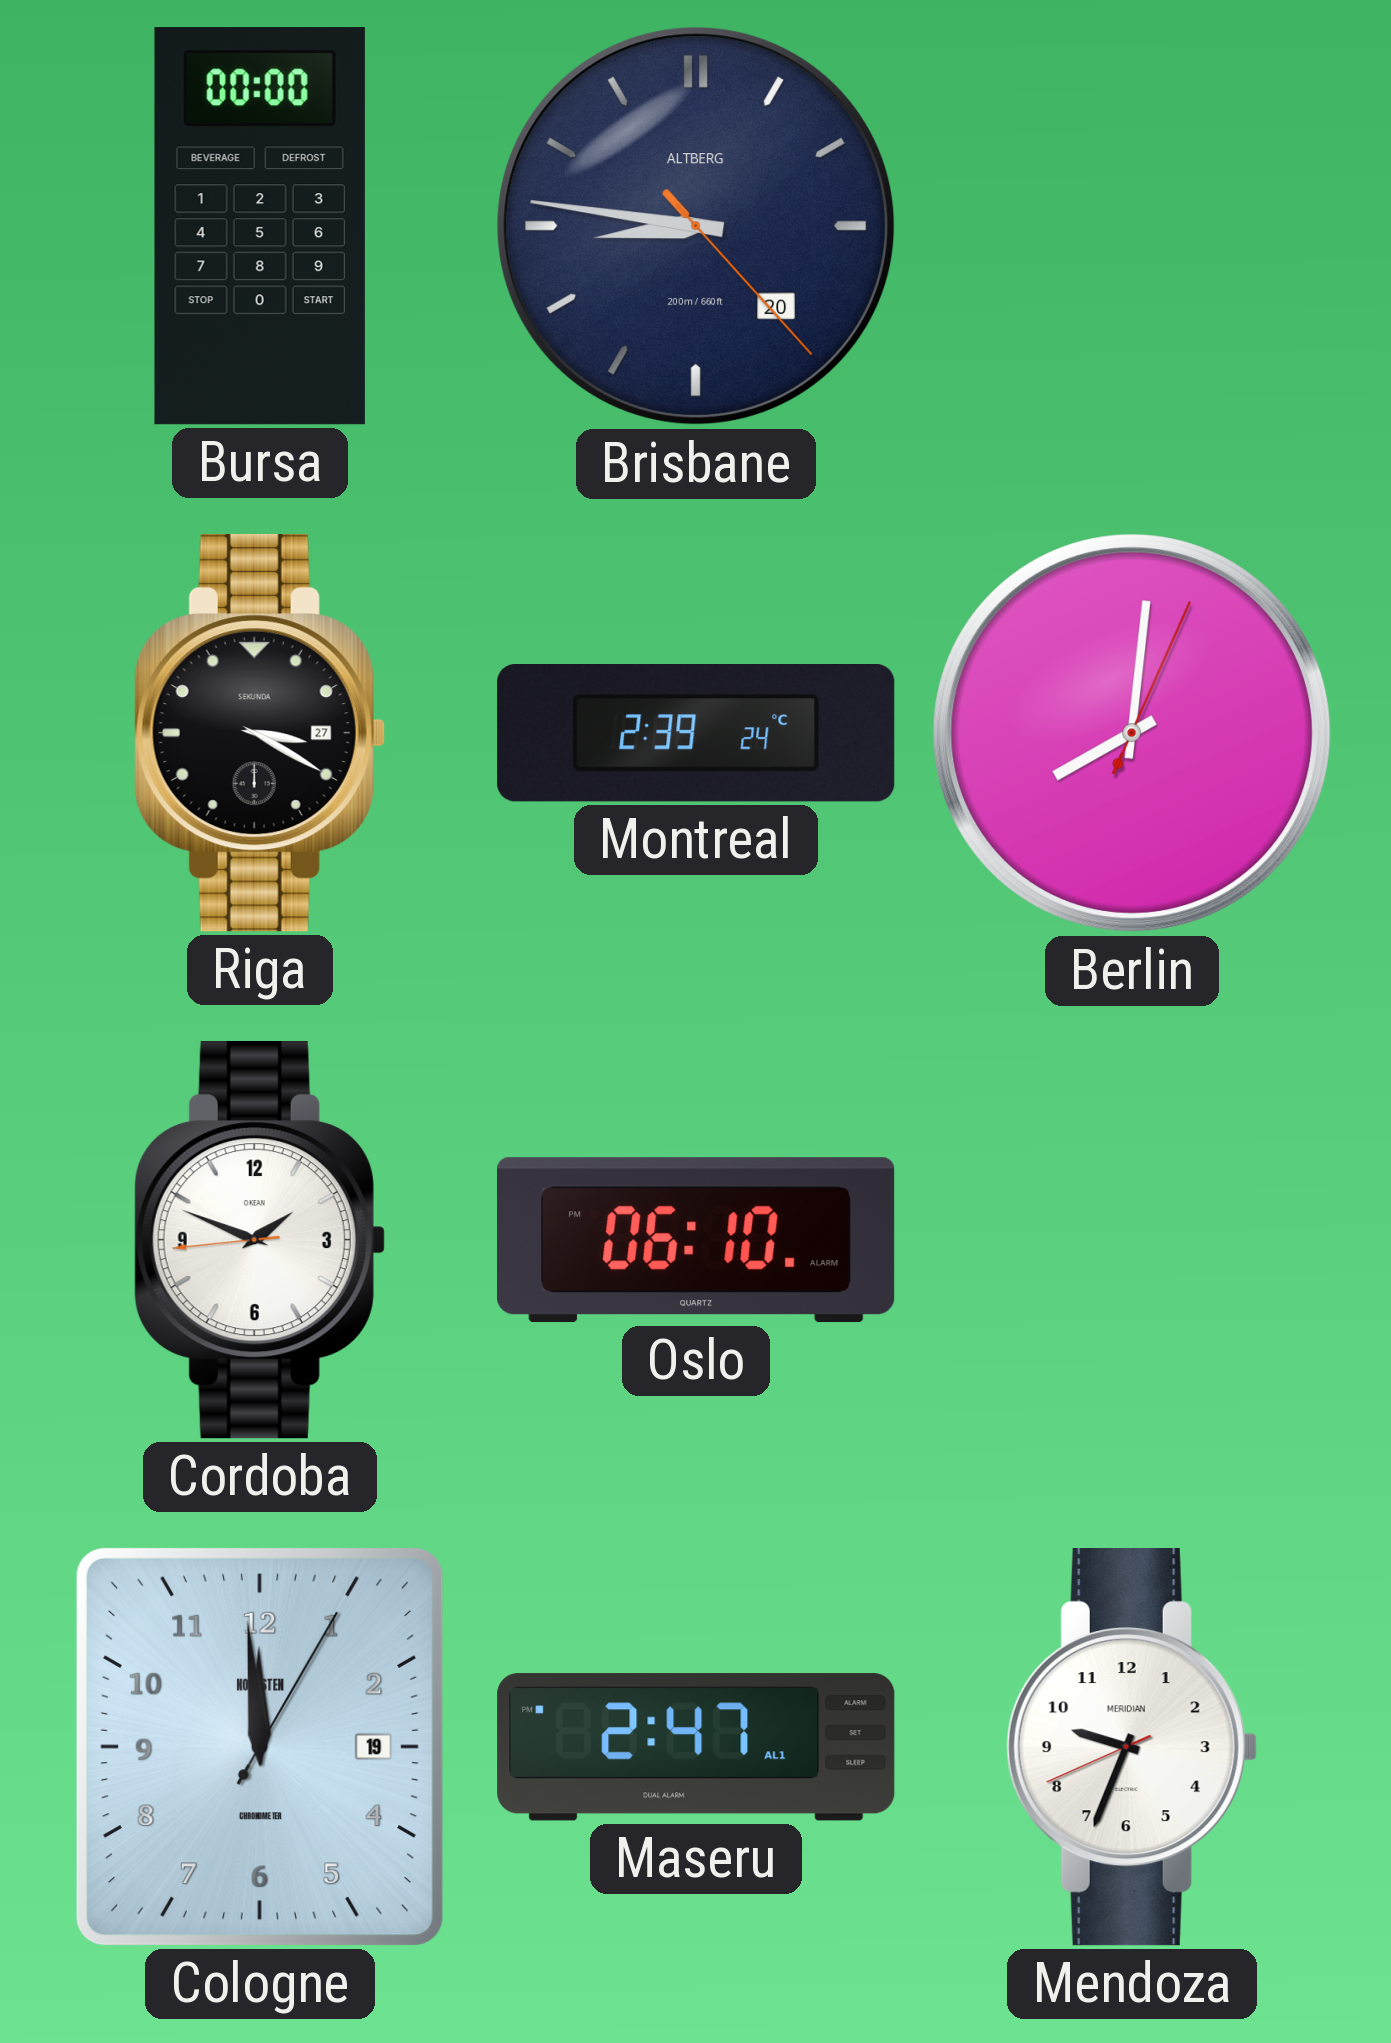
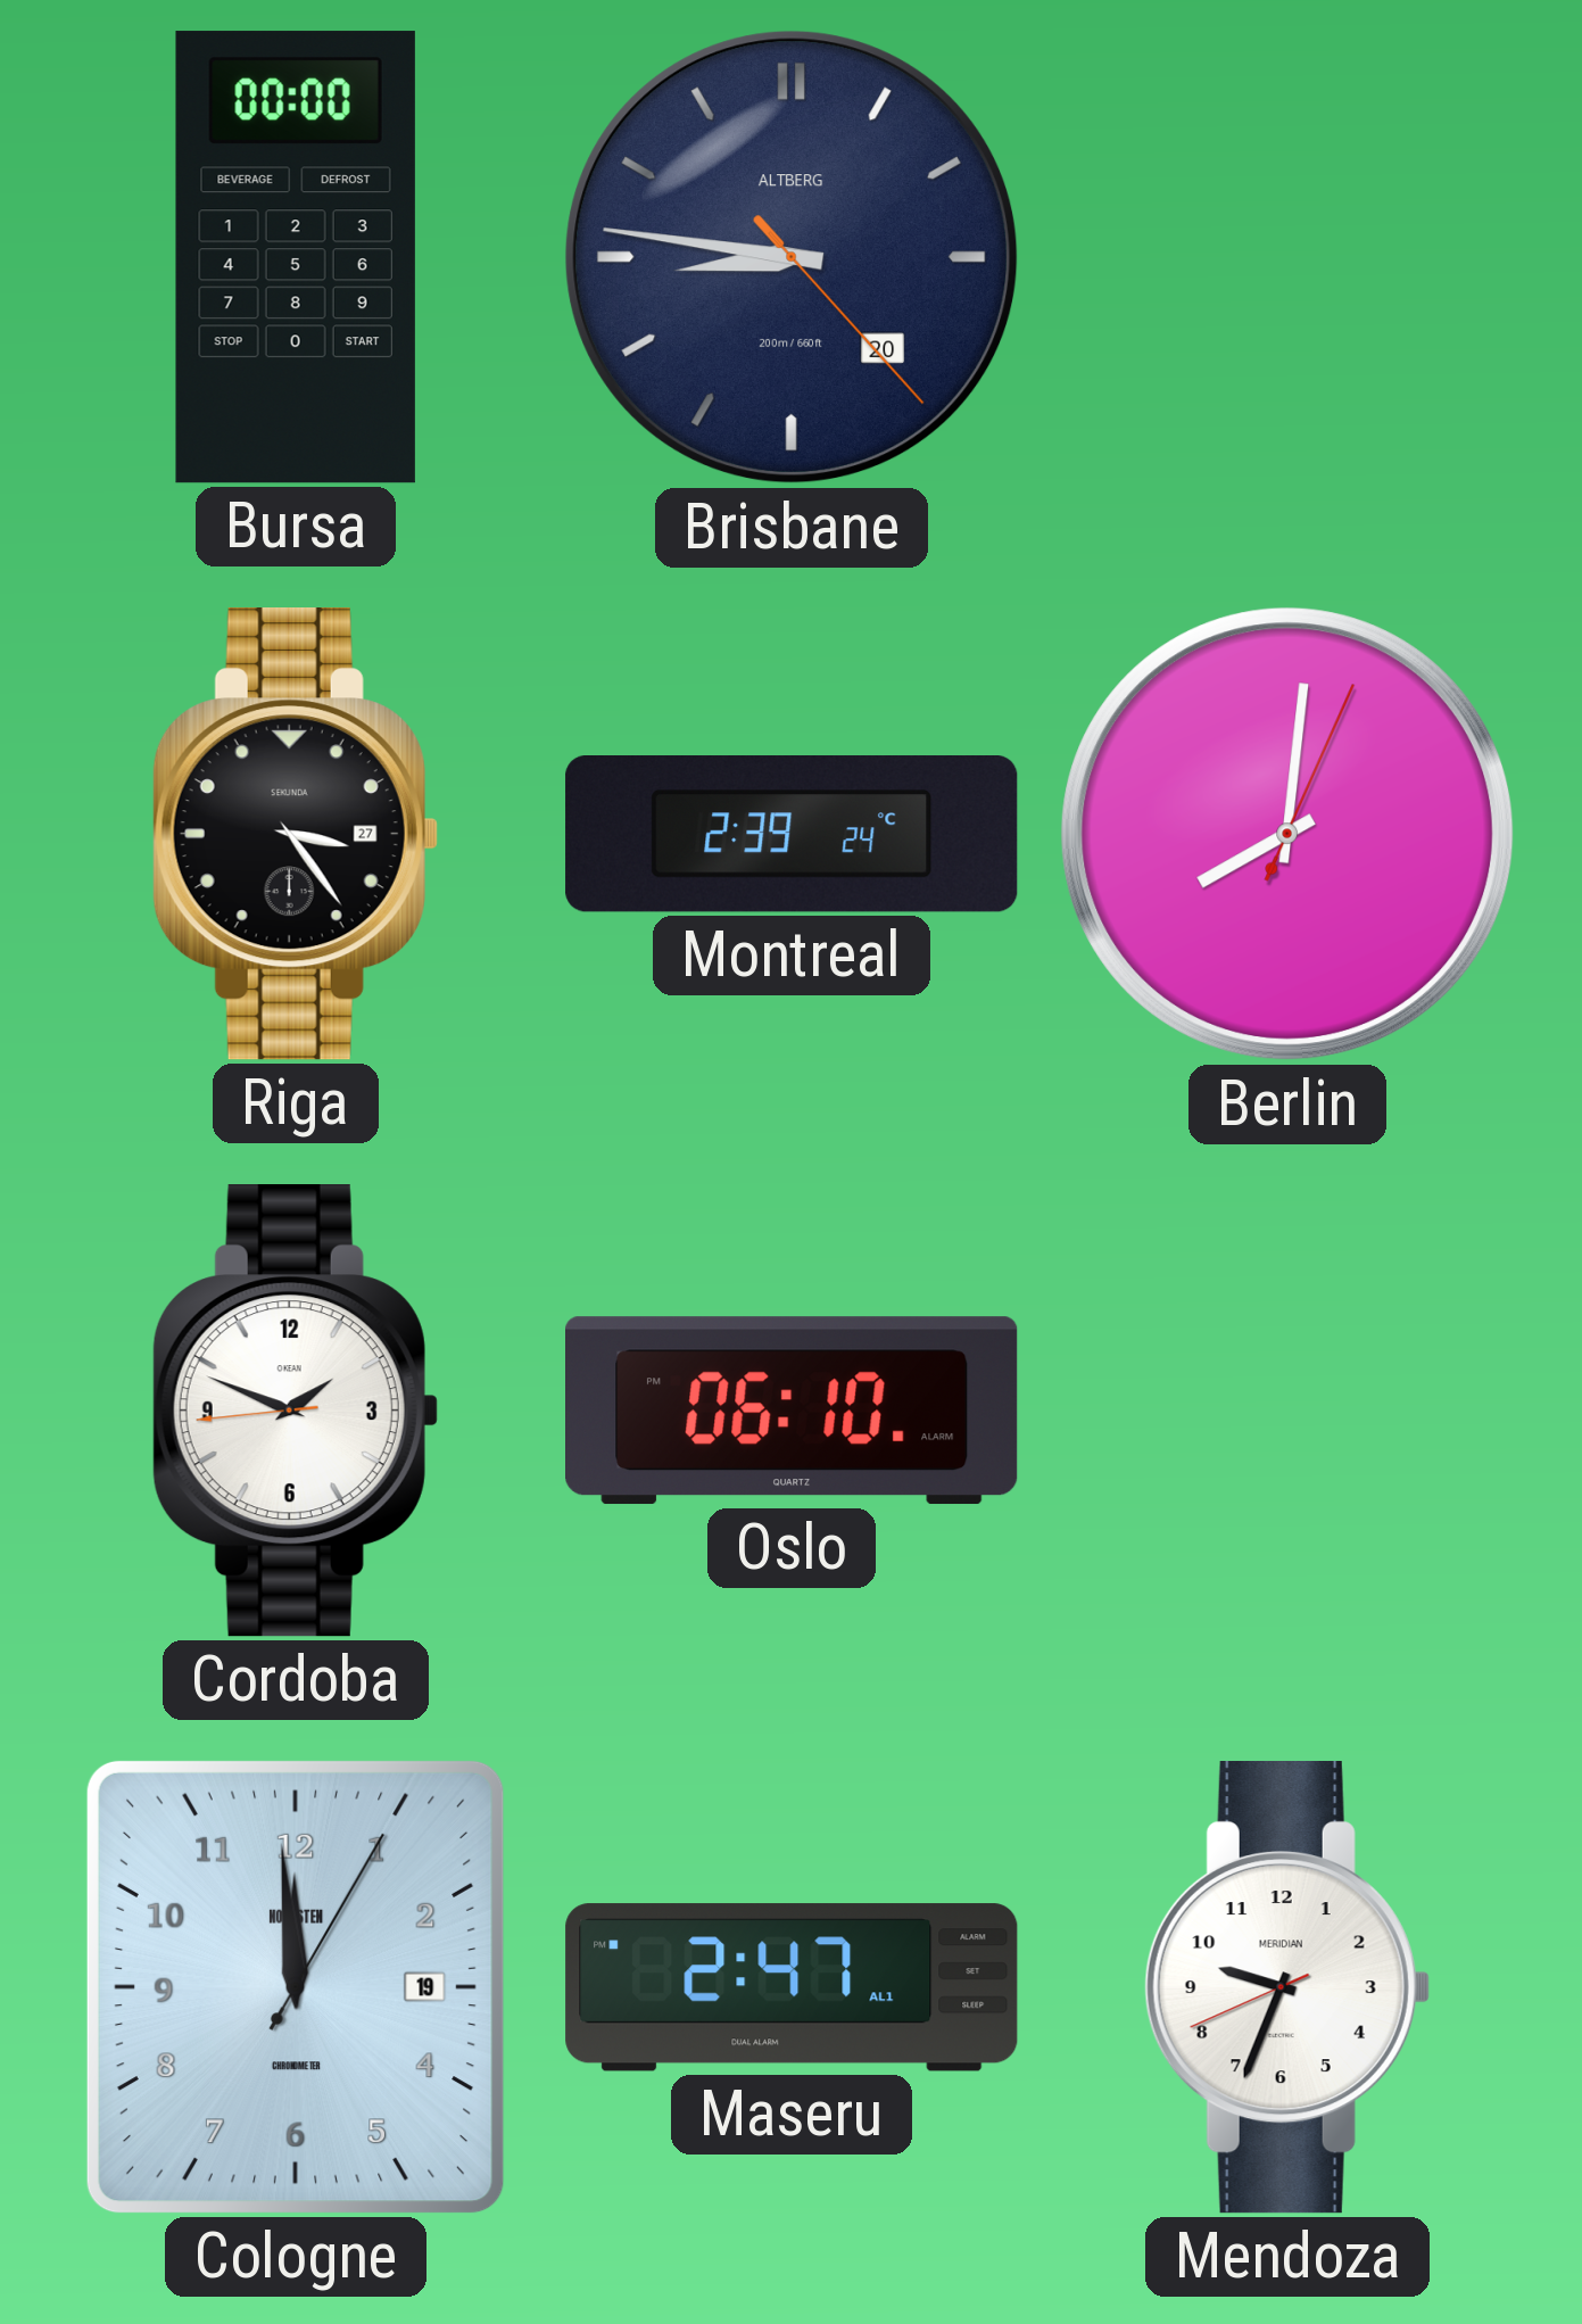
Riga: 3:20 -> 3:24
